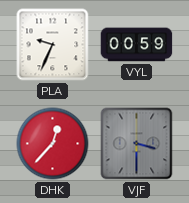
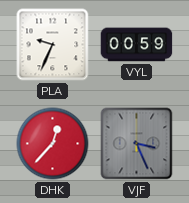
VJF: 3:30 -> 3:26
